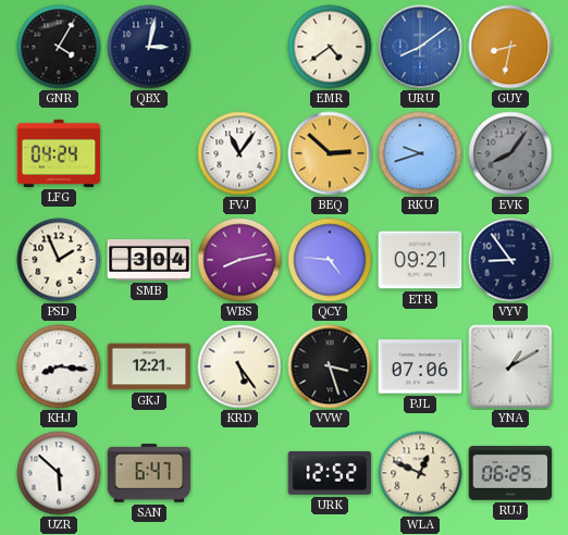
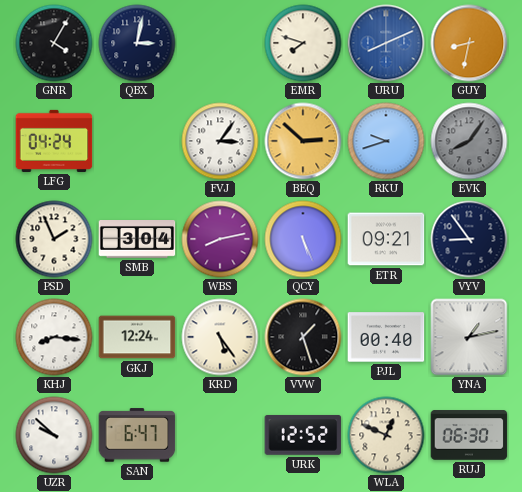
EMR: 4:39 -> 7:48
URU: 8:09 -> 8:11
FVJ: 11:06 -> 3:06
QCY: 4:46 -> 5:26
GKJ: 12:21 -> 12:24
VVW: 3:27 -> 1:27
PJL: 07:06 -> 00:40
YNA: 1:10 -> 1:13
UZR: 5:52 -> 9:52
RUJ: 06:25 -> 06:30
